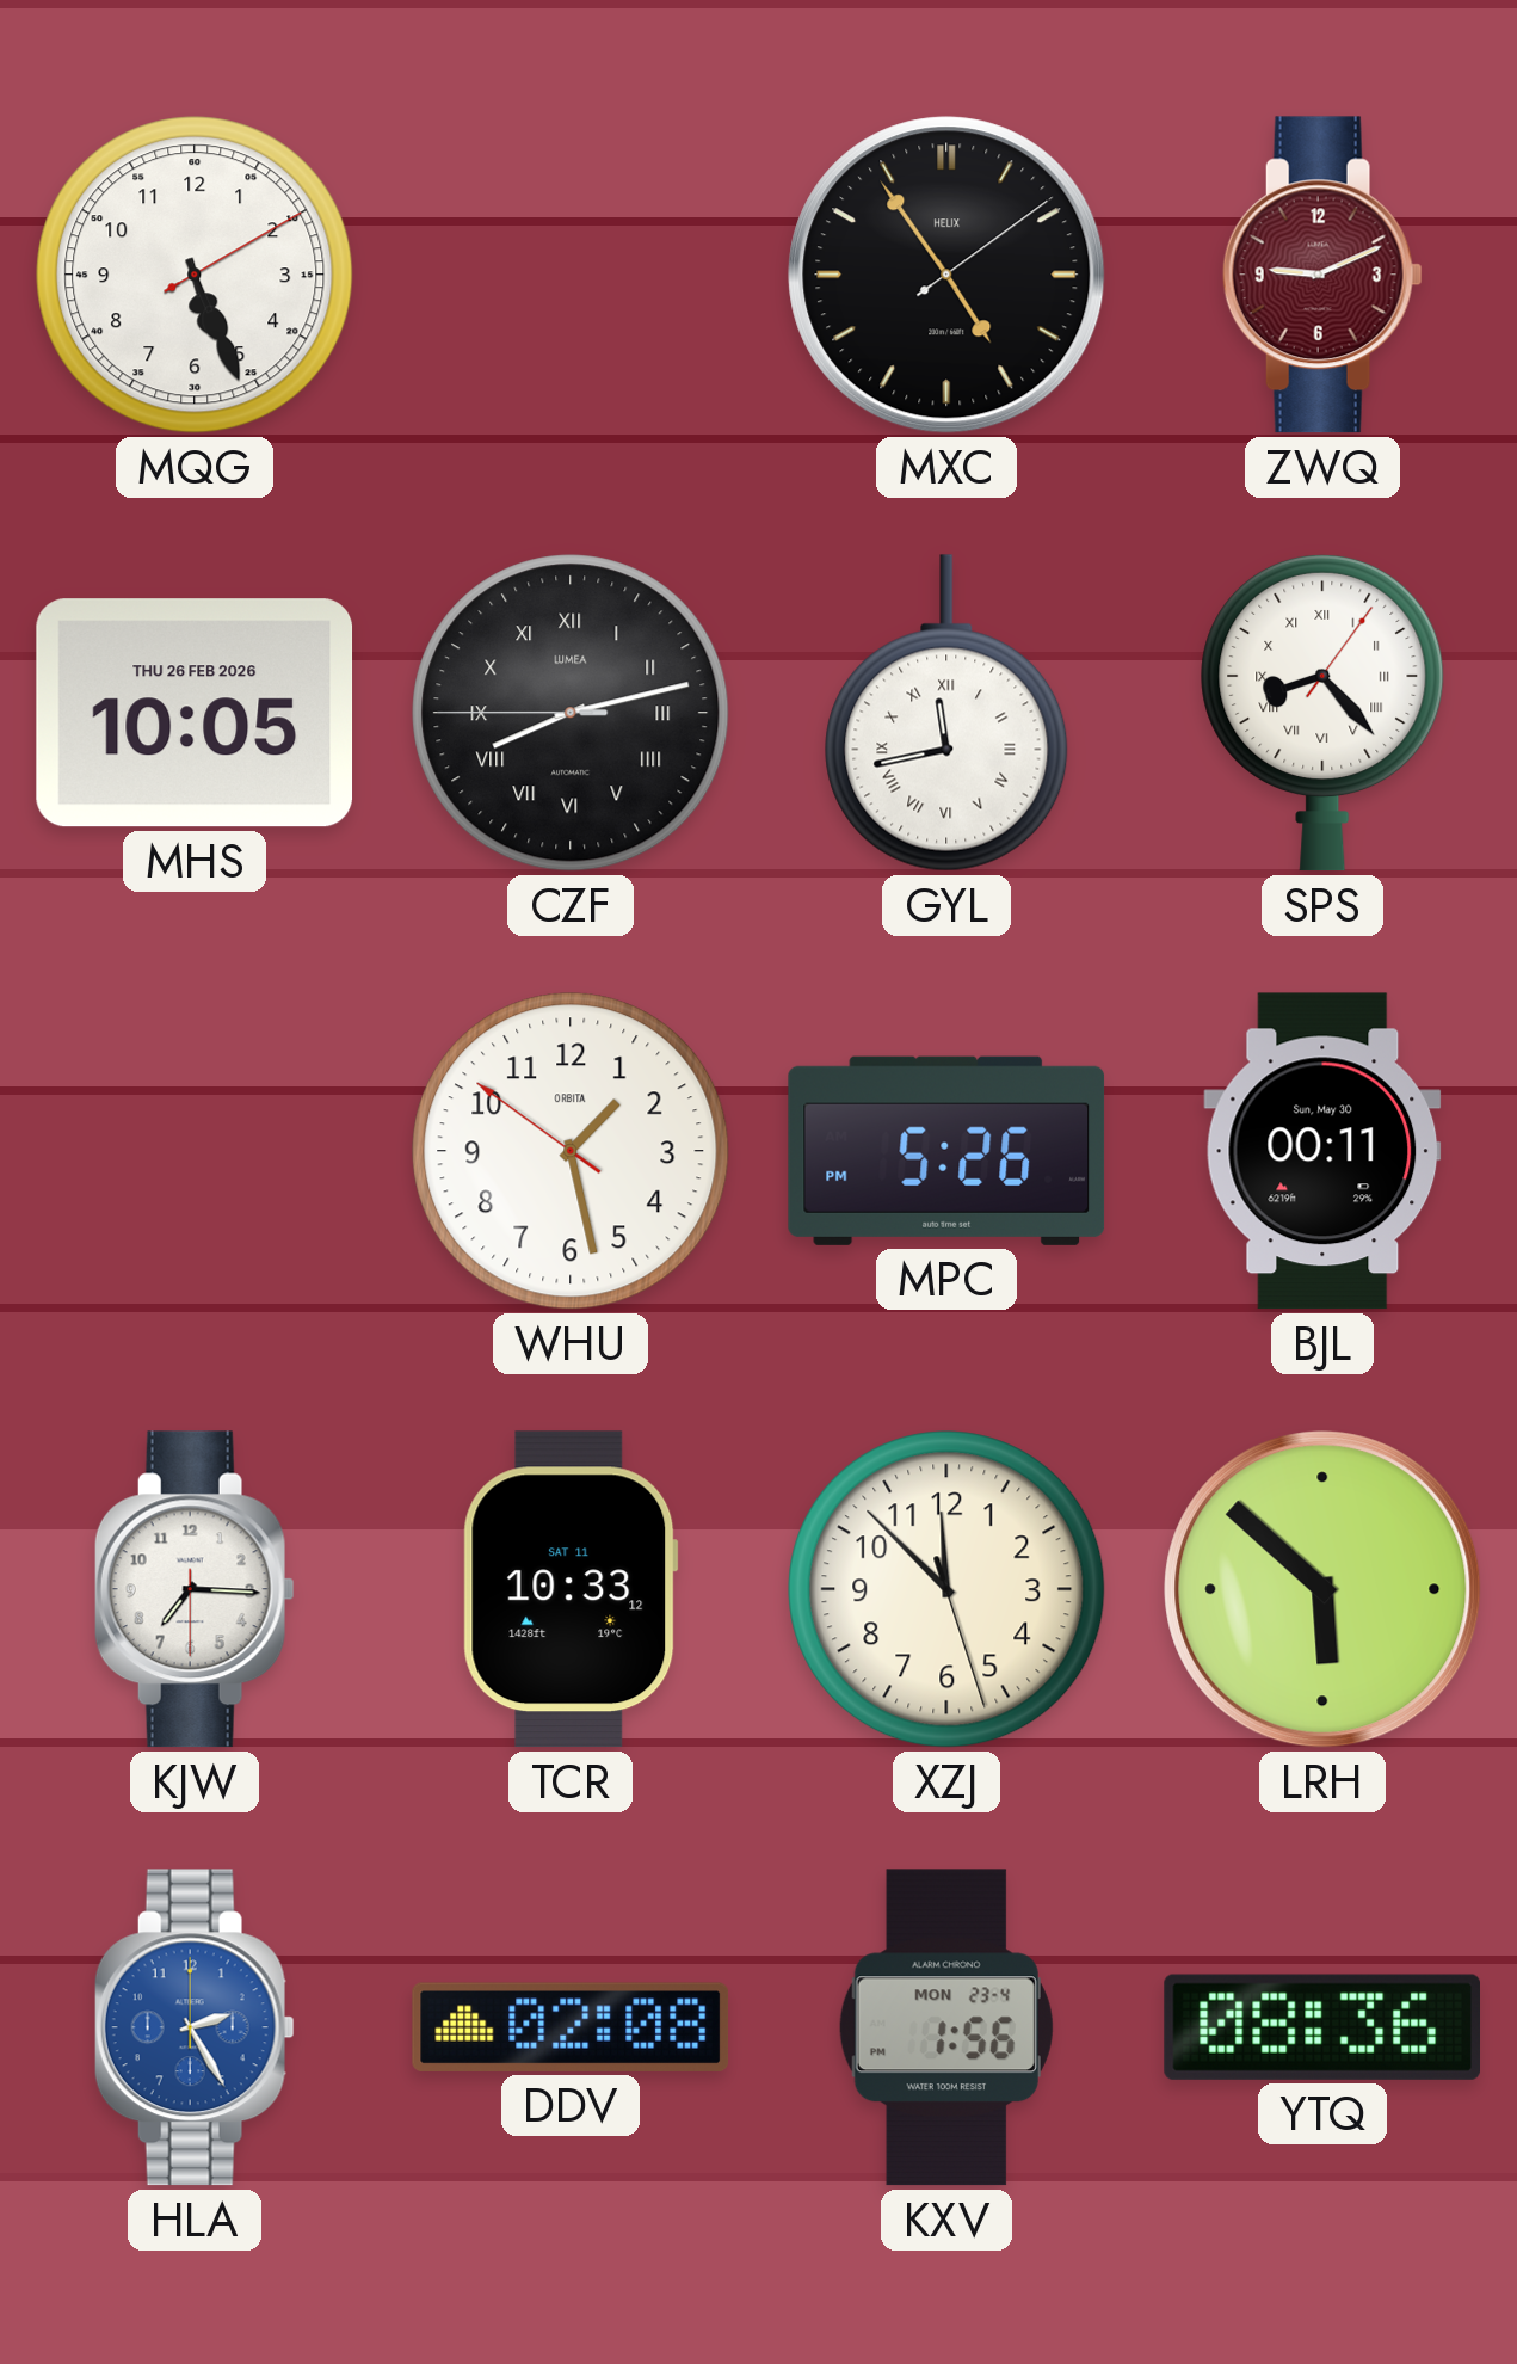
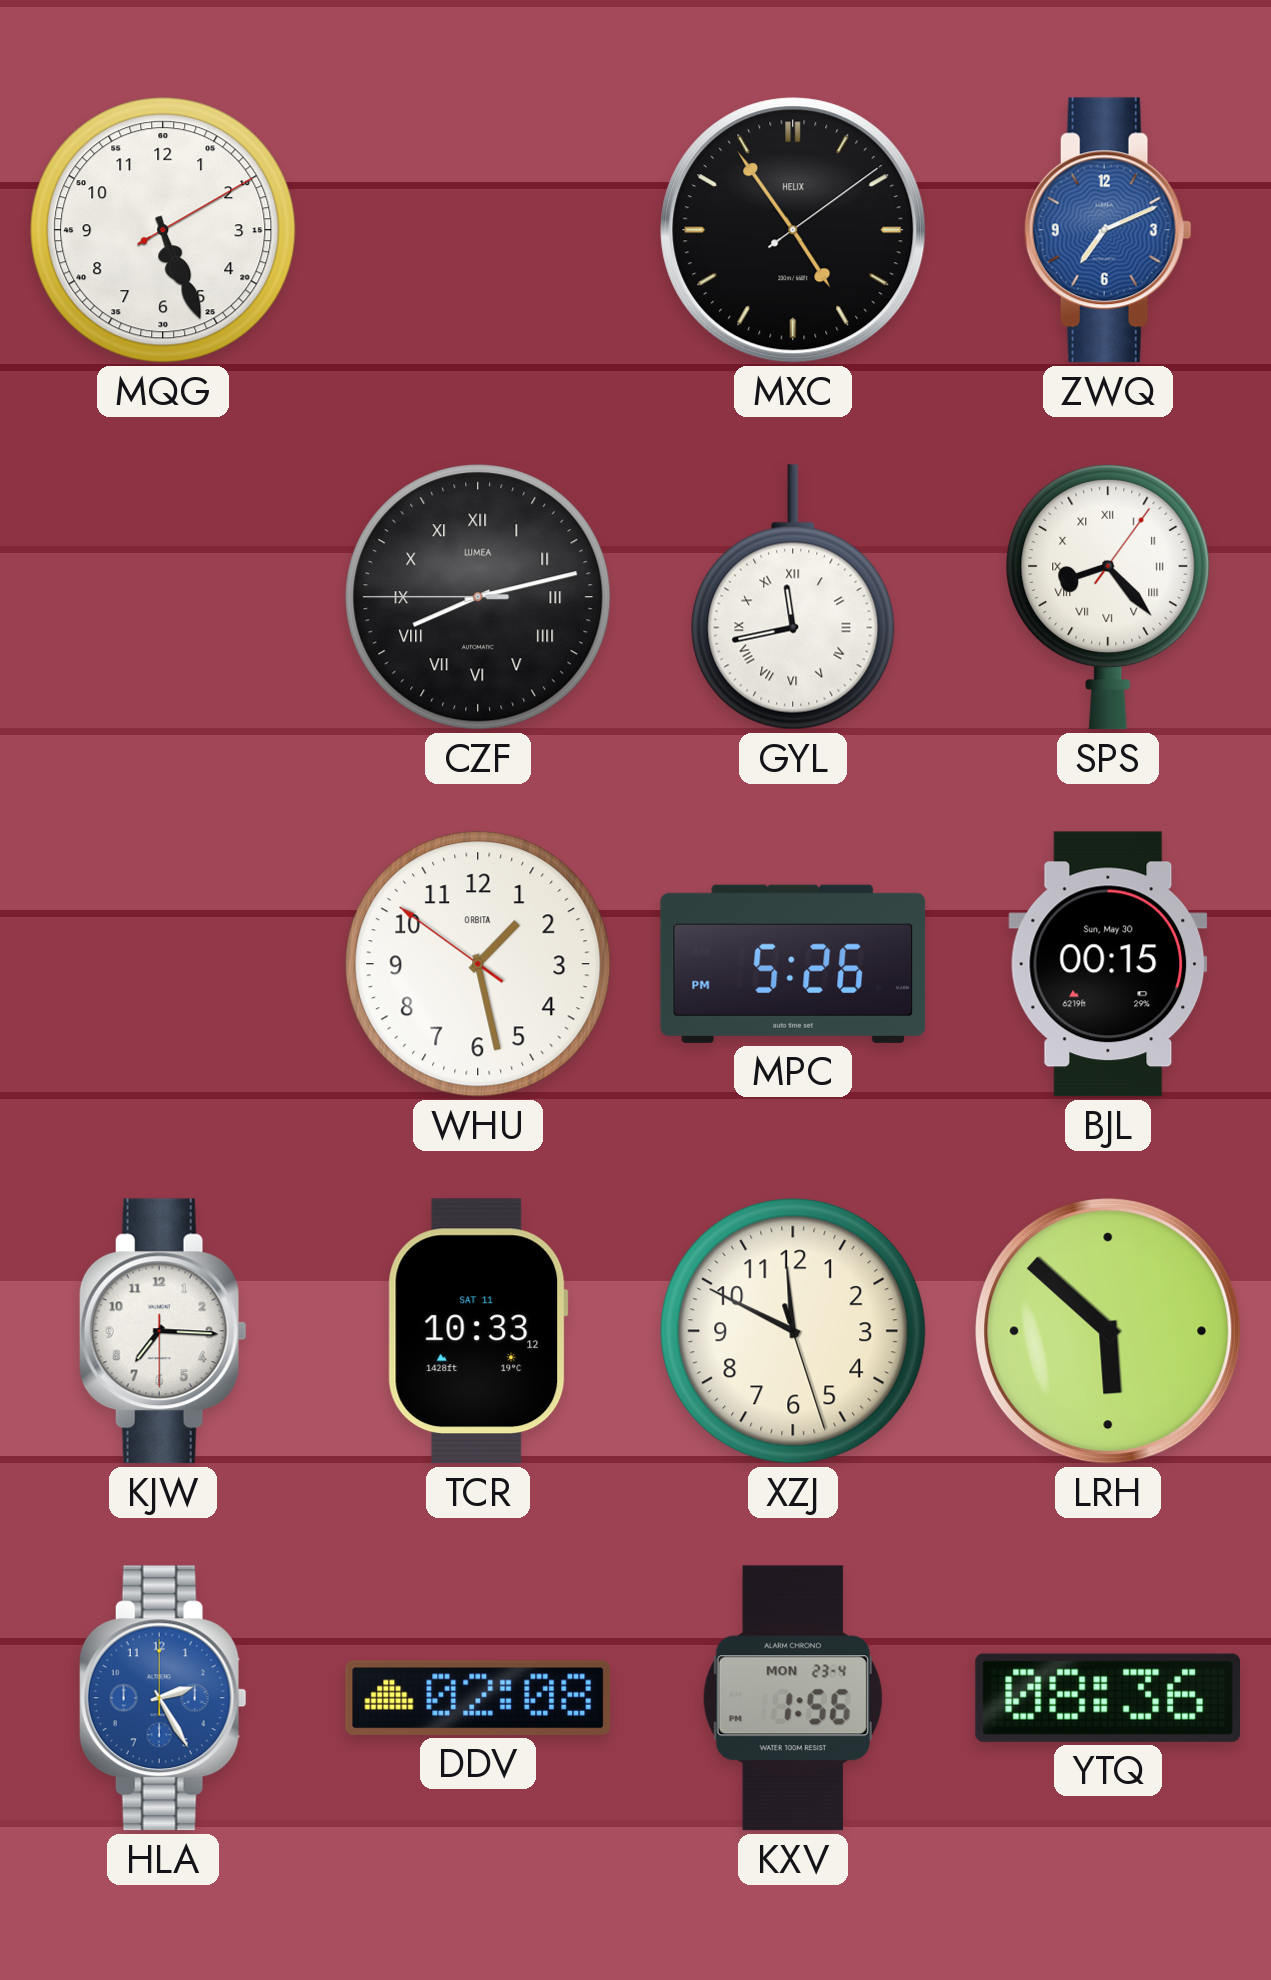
ZWQ: 9:11 -> 7:11
ZWQ dial: burgundy -> blue
MHS: 10:05 -> none
BJL: 00:11 -> 00:15
XZJ: 11:52 -> 11:49
